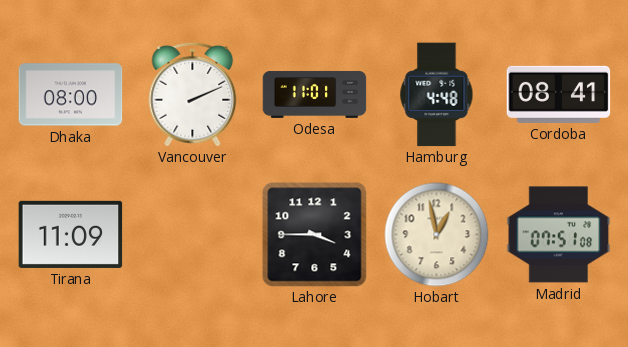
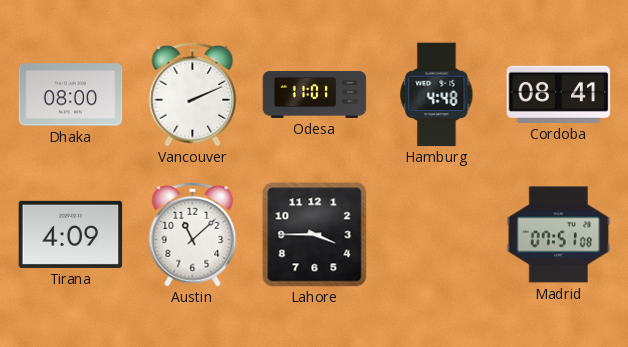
Tirana: 11:09 -> 4:09
Austin: none -> 11:08
Hobart: 12:58 -> none
